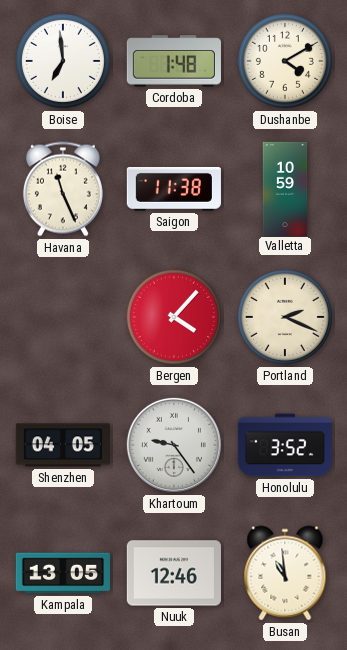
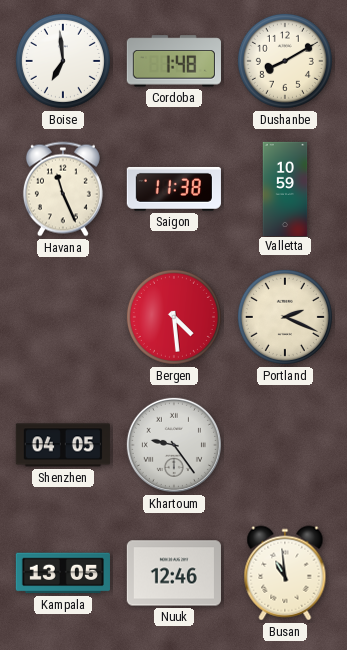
Dushanbe: 4:10 -> 8:10
Bergen: 4:07 -> 4:29
Honolulu: 3:52 -> none
